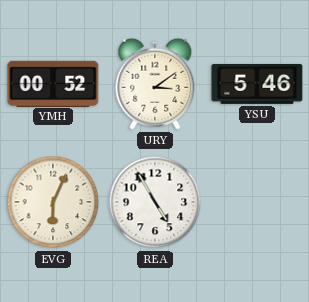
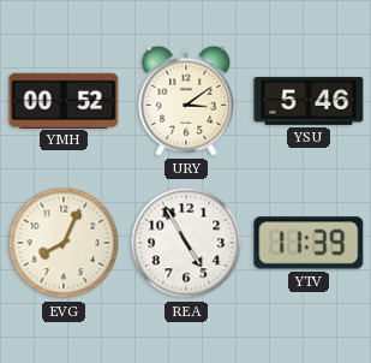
EVG: 6:04 -> 8:04
YTV: none -> 11:39
